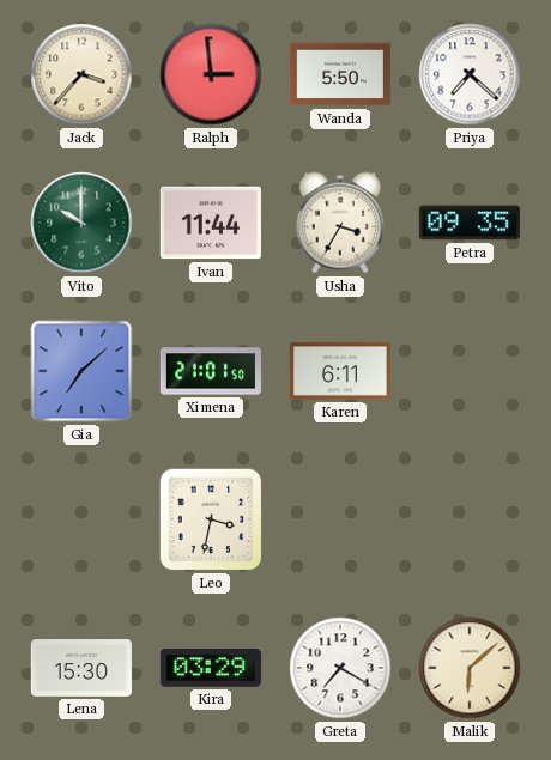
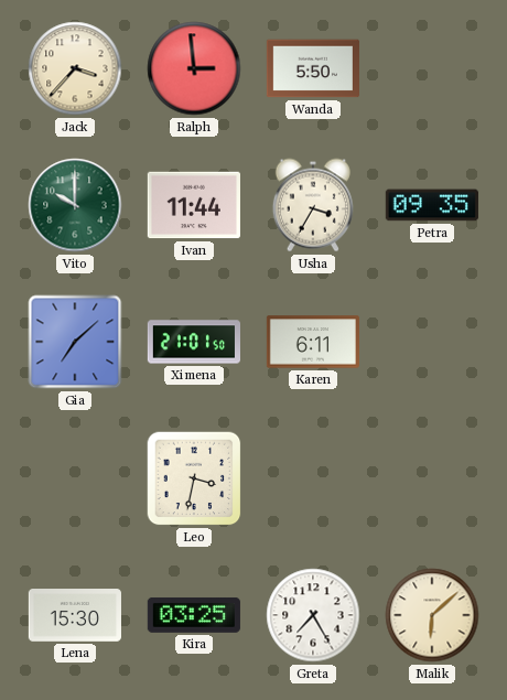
Priya: 7:22 -> none
Kira: 03:29 -> 03:25
Greta: 7:20 -> 7:25
